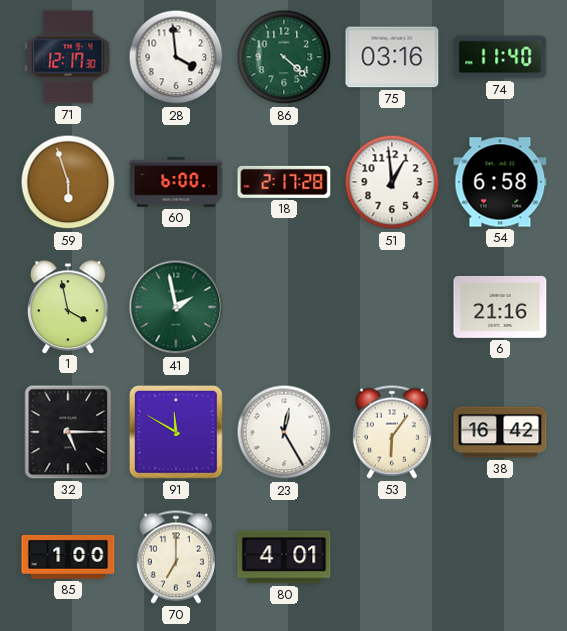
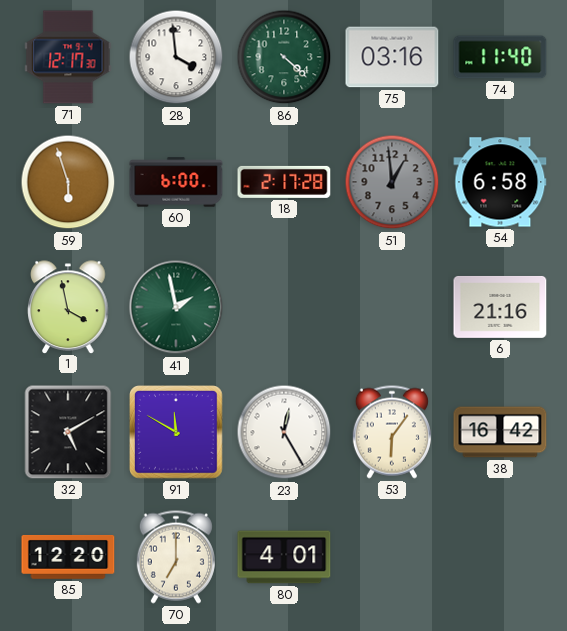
51 dial: white -> grey
32: 5:15 -> 5:10
85: 1:00 -> 12:20
